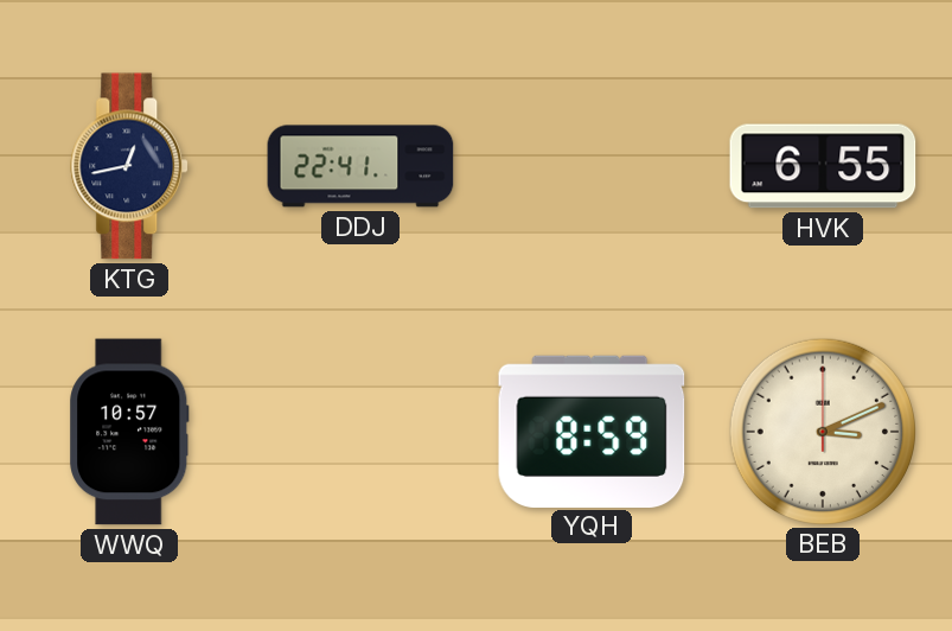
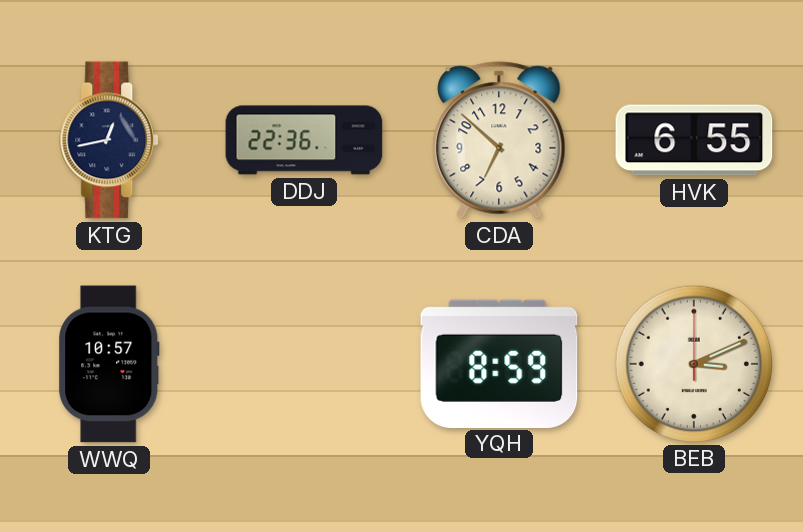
DDJ: 22:41 -> 22:36
CDA: none -> 6:52
